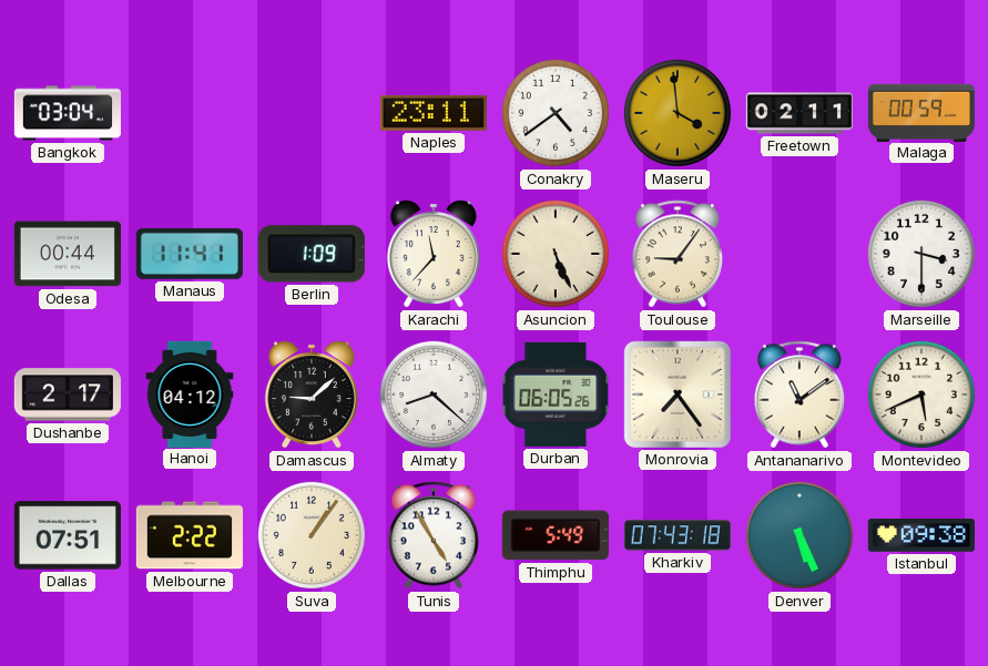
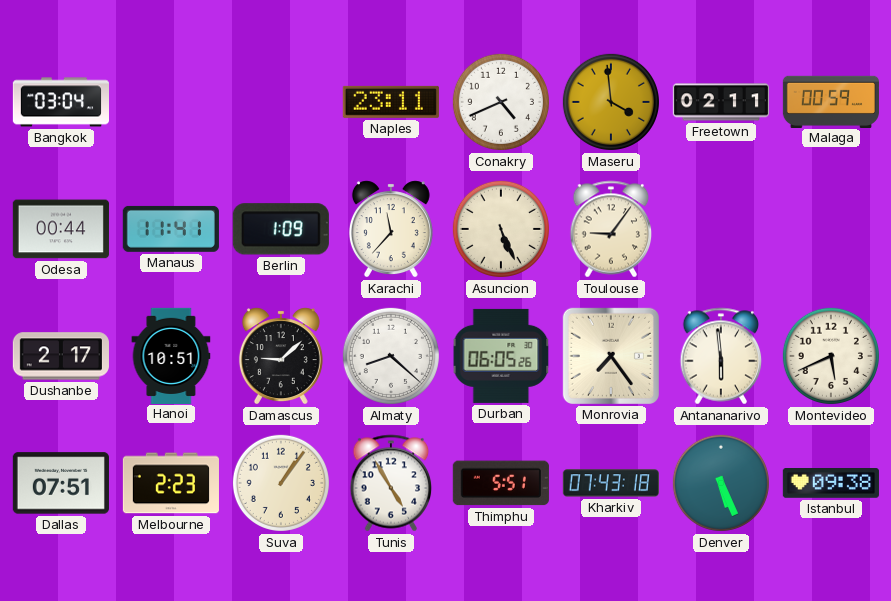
Conakry: 4:39 -> 4:41
Marseille: 3:30 -> none
Hanoi: 04:12 -> 10:51
Antananarivo: 11:09 -> 5:59
Melbourne: 2:22 -> 2:23
Thimphu: 5:49 -> 5:51
